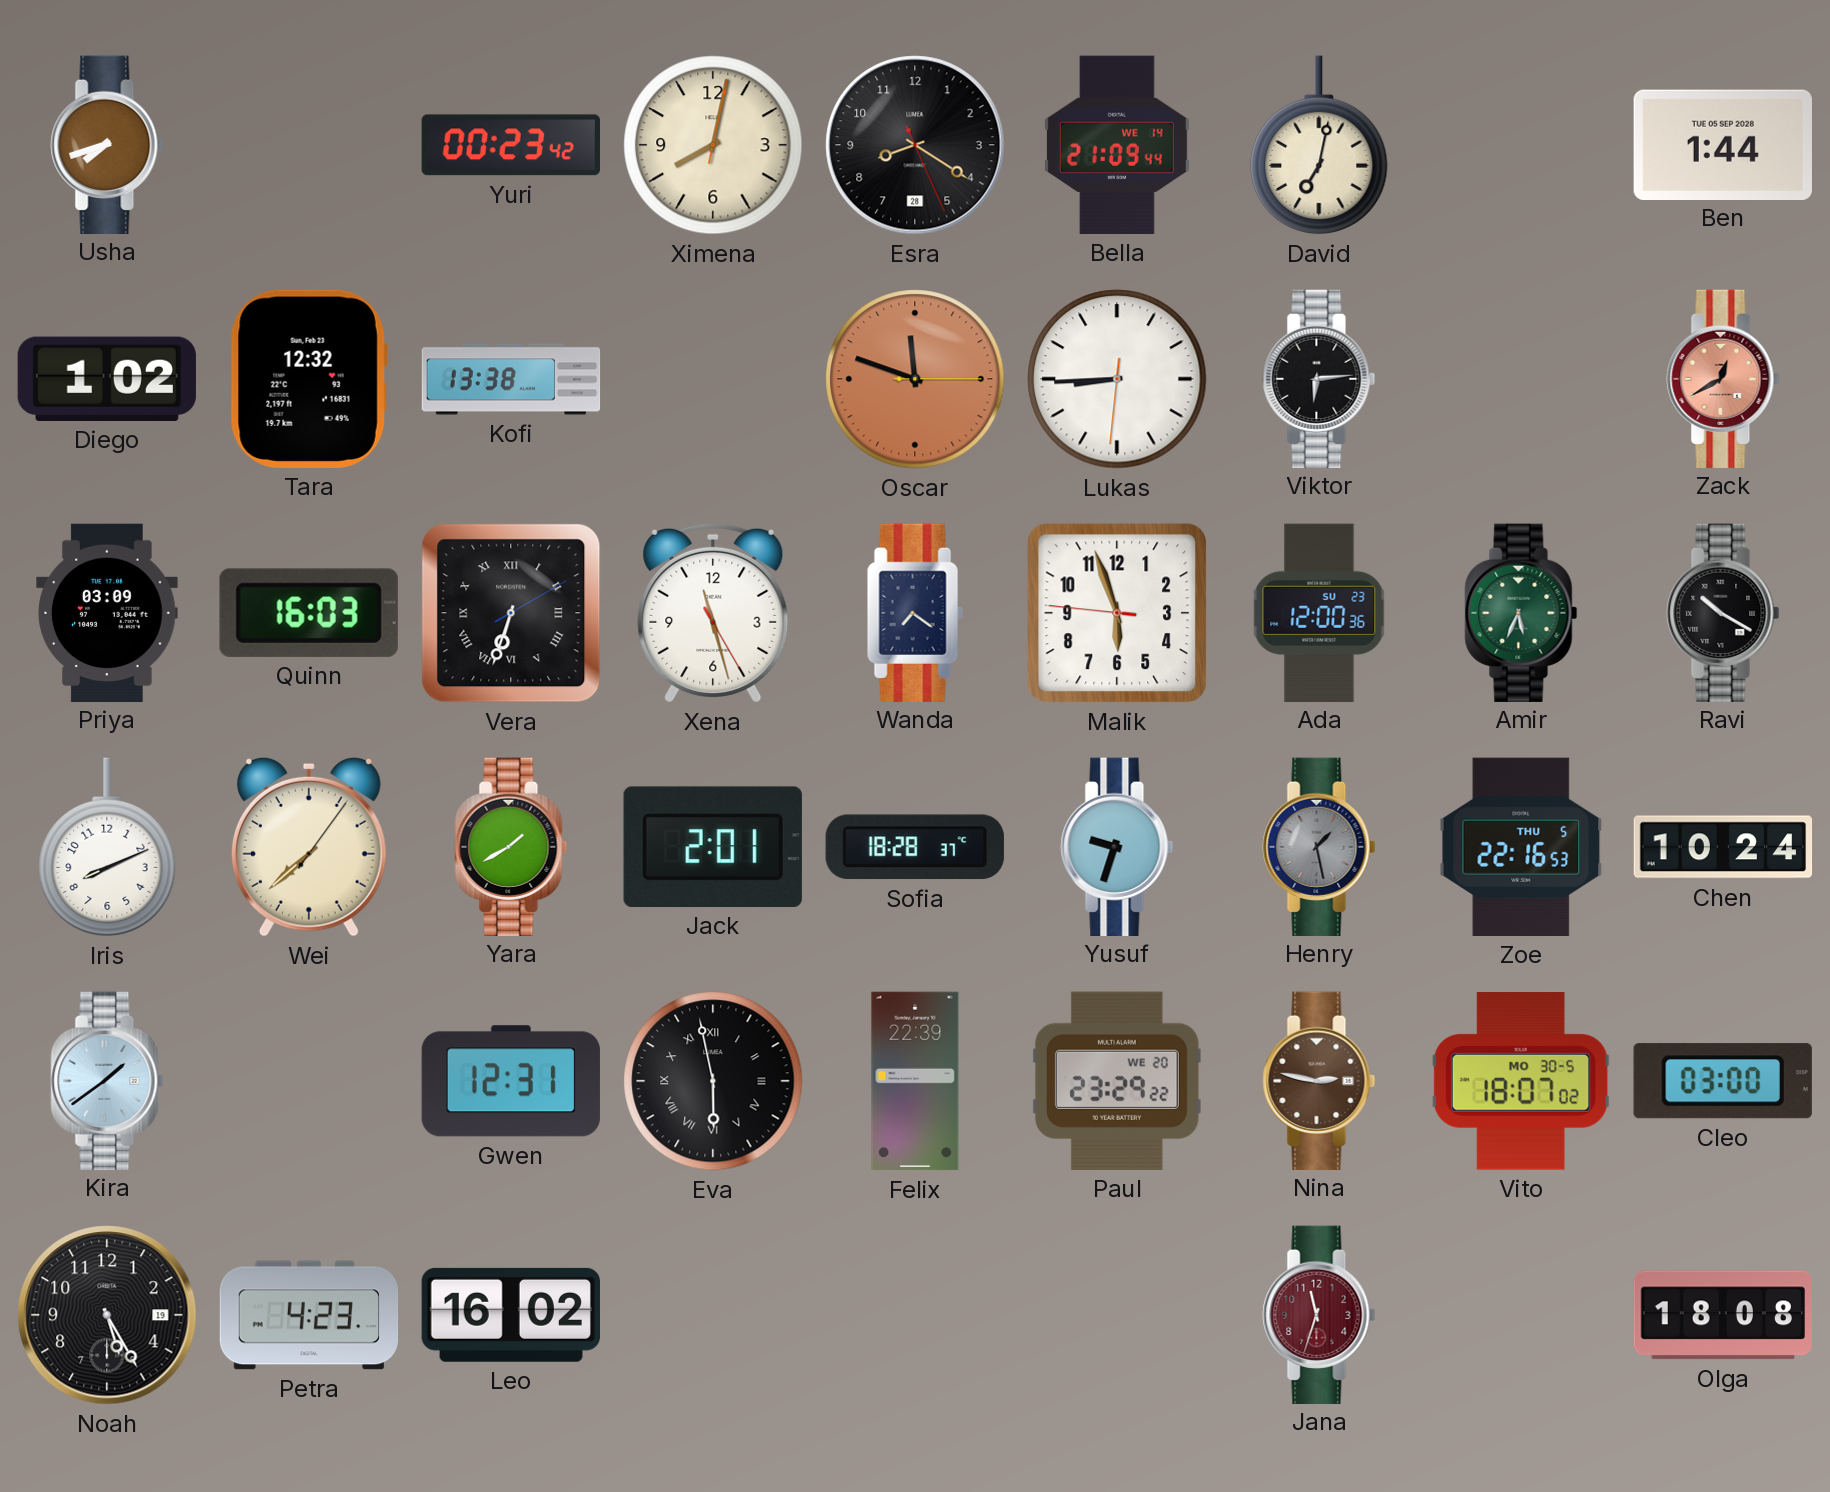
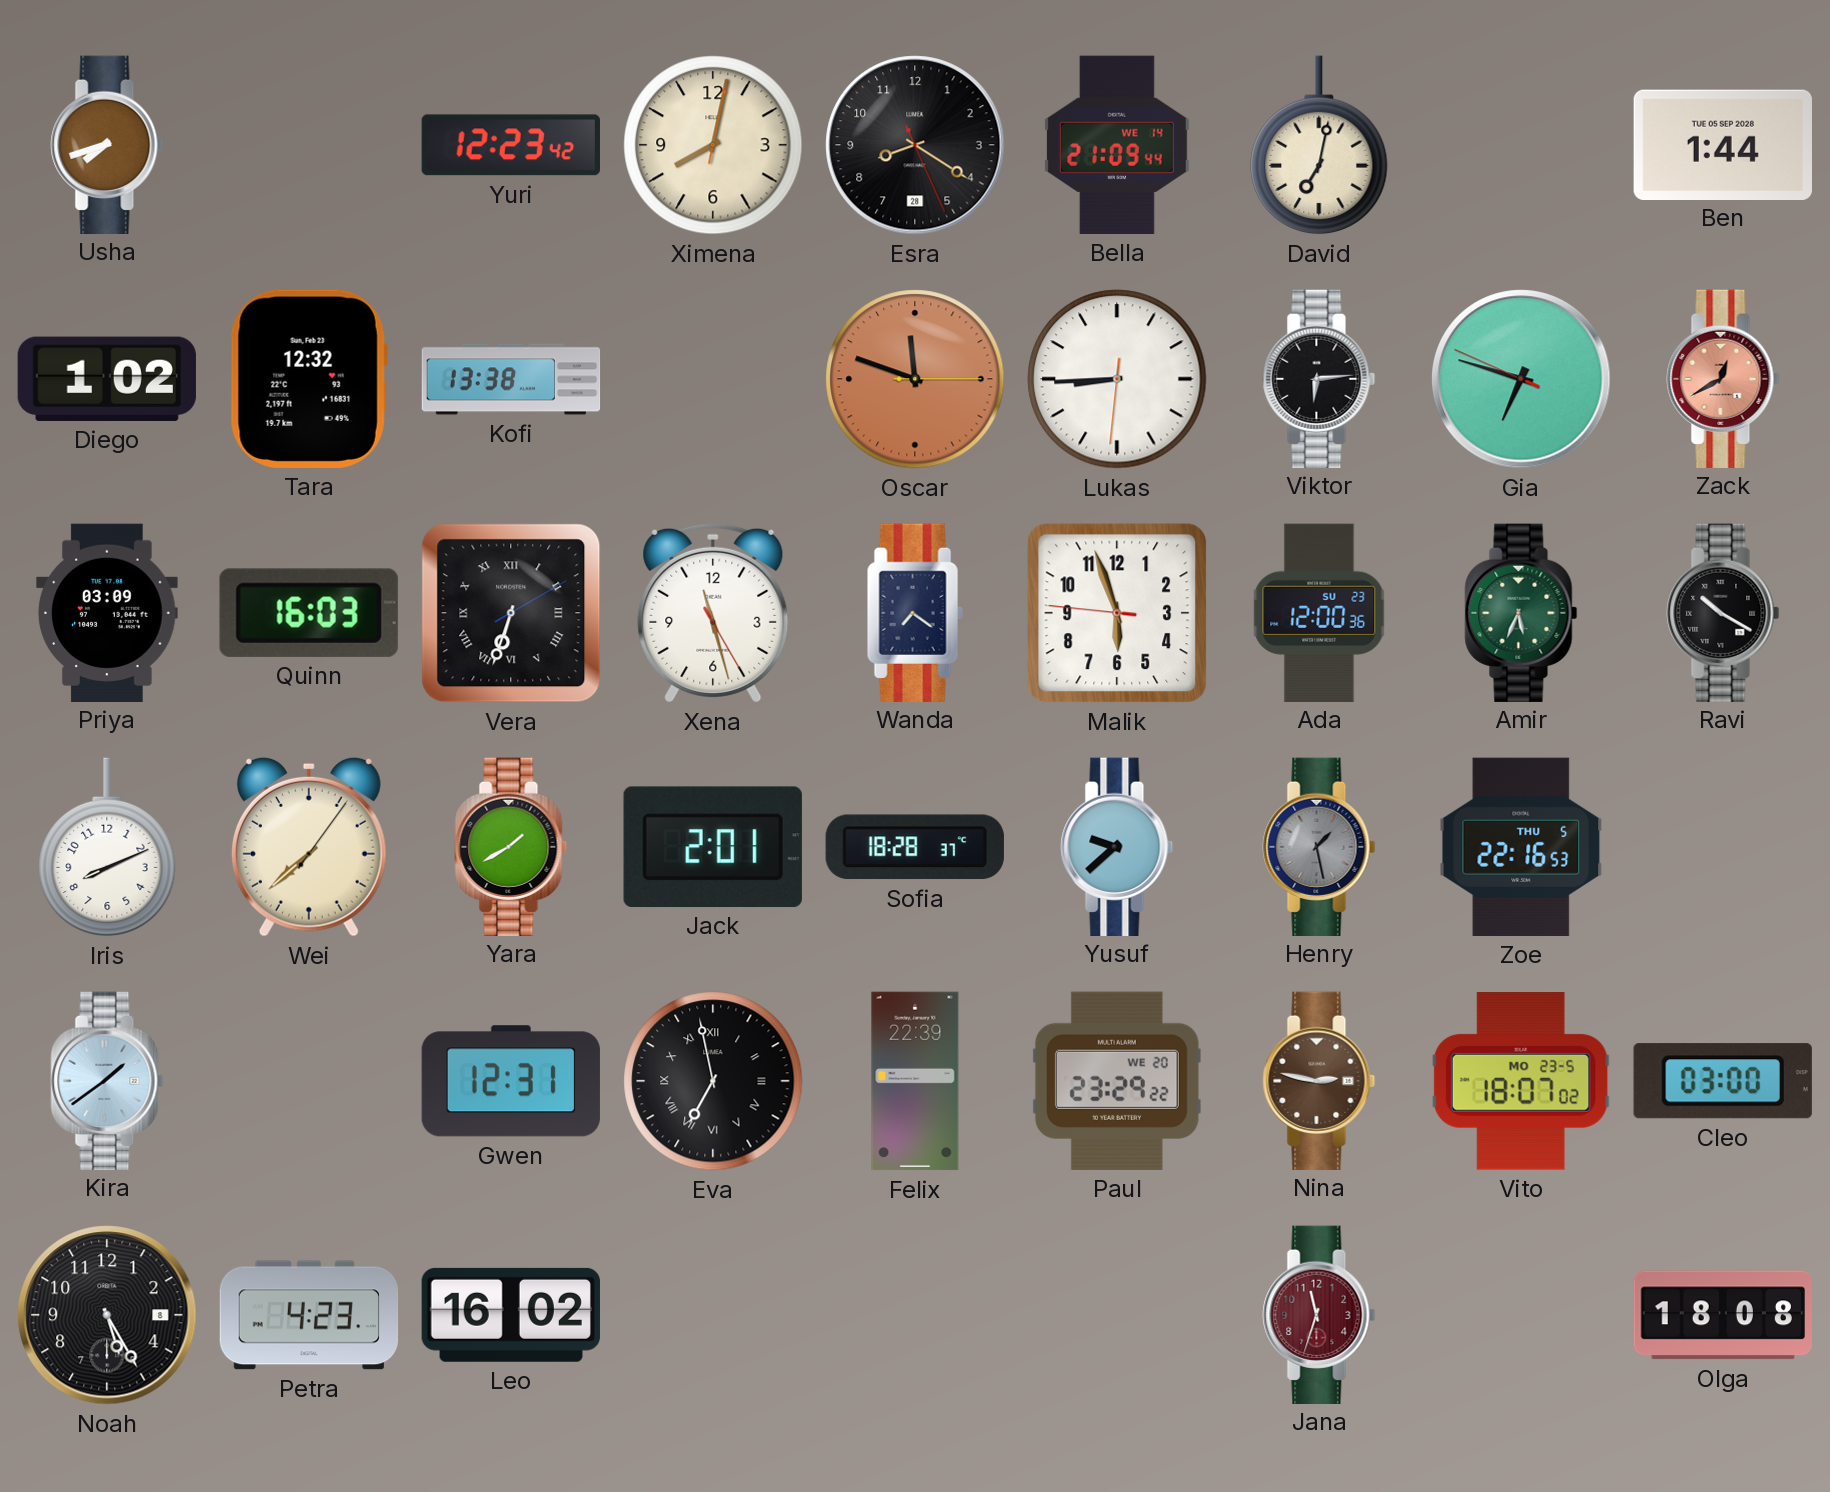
Yuri: 00:23 -> 12:23
Gia: none -> 6:47
Yusuf: 9:33 -> 9:38
Chen: 10:24 -> none
Eva: 5:58 -> 6:58
Vito date: MO 30-5 -> MO 23-5
Noah date: 19 -> 8
